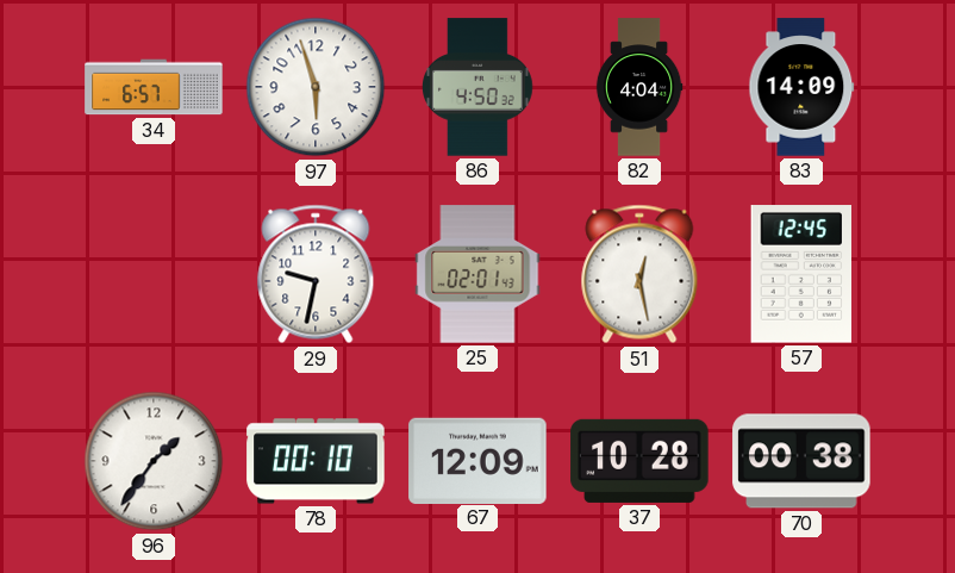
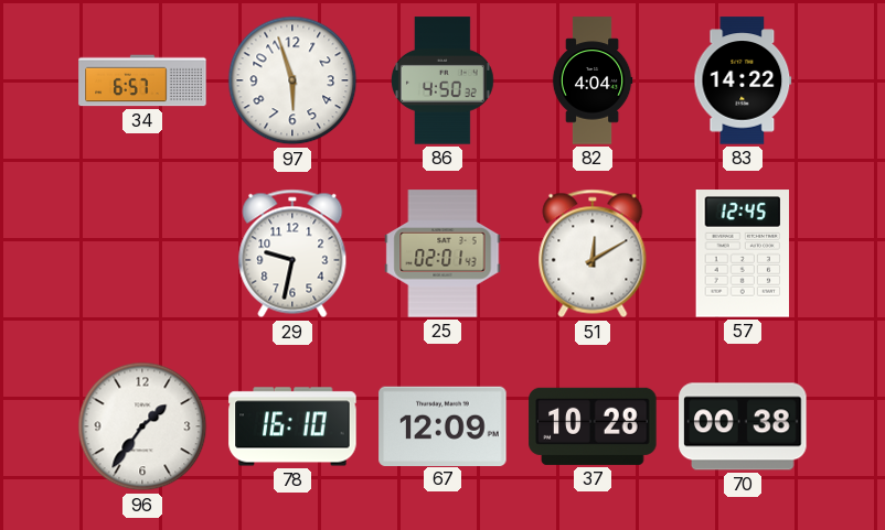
83: 14:09 -> 14:22
51: 12:28 -> 12:10
78: 00:10 -> 16:10
